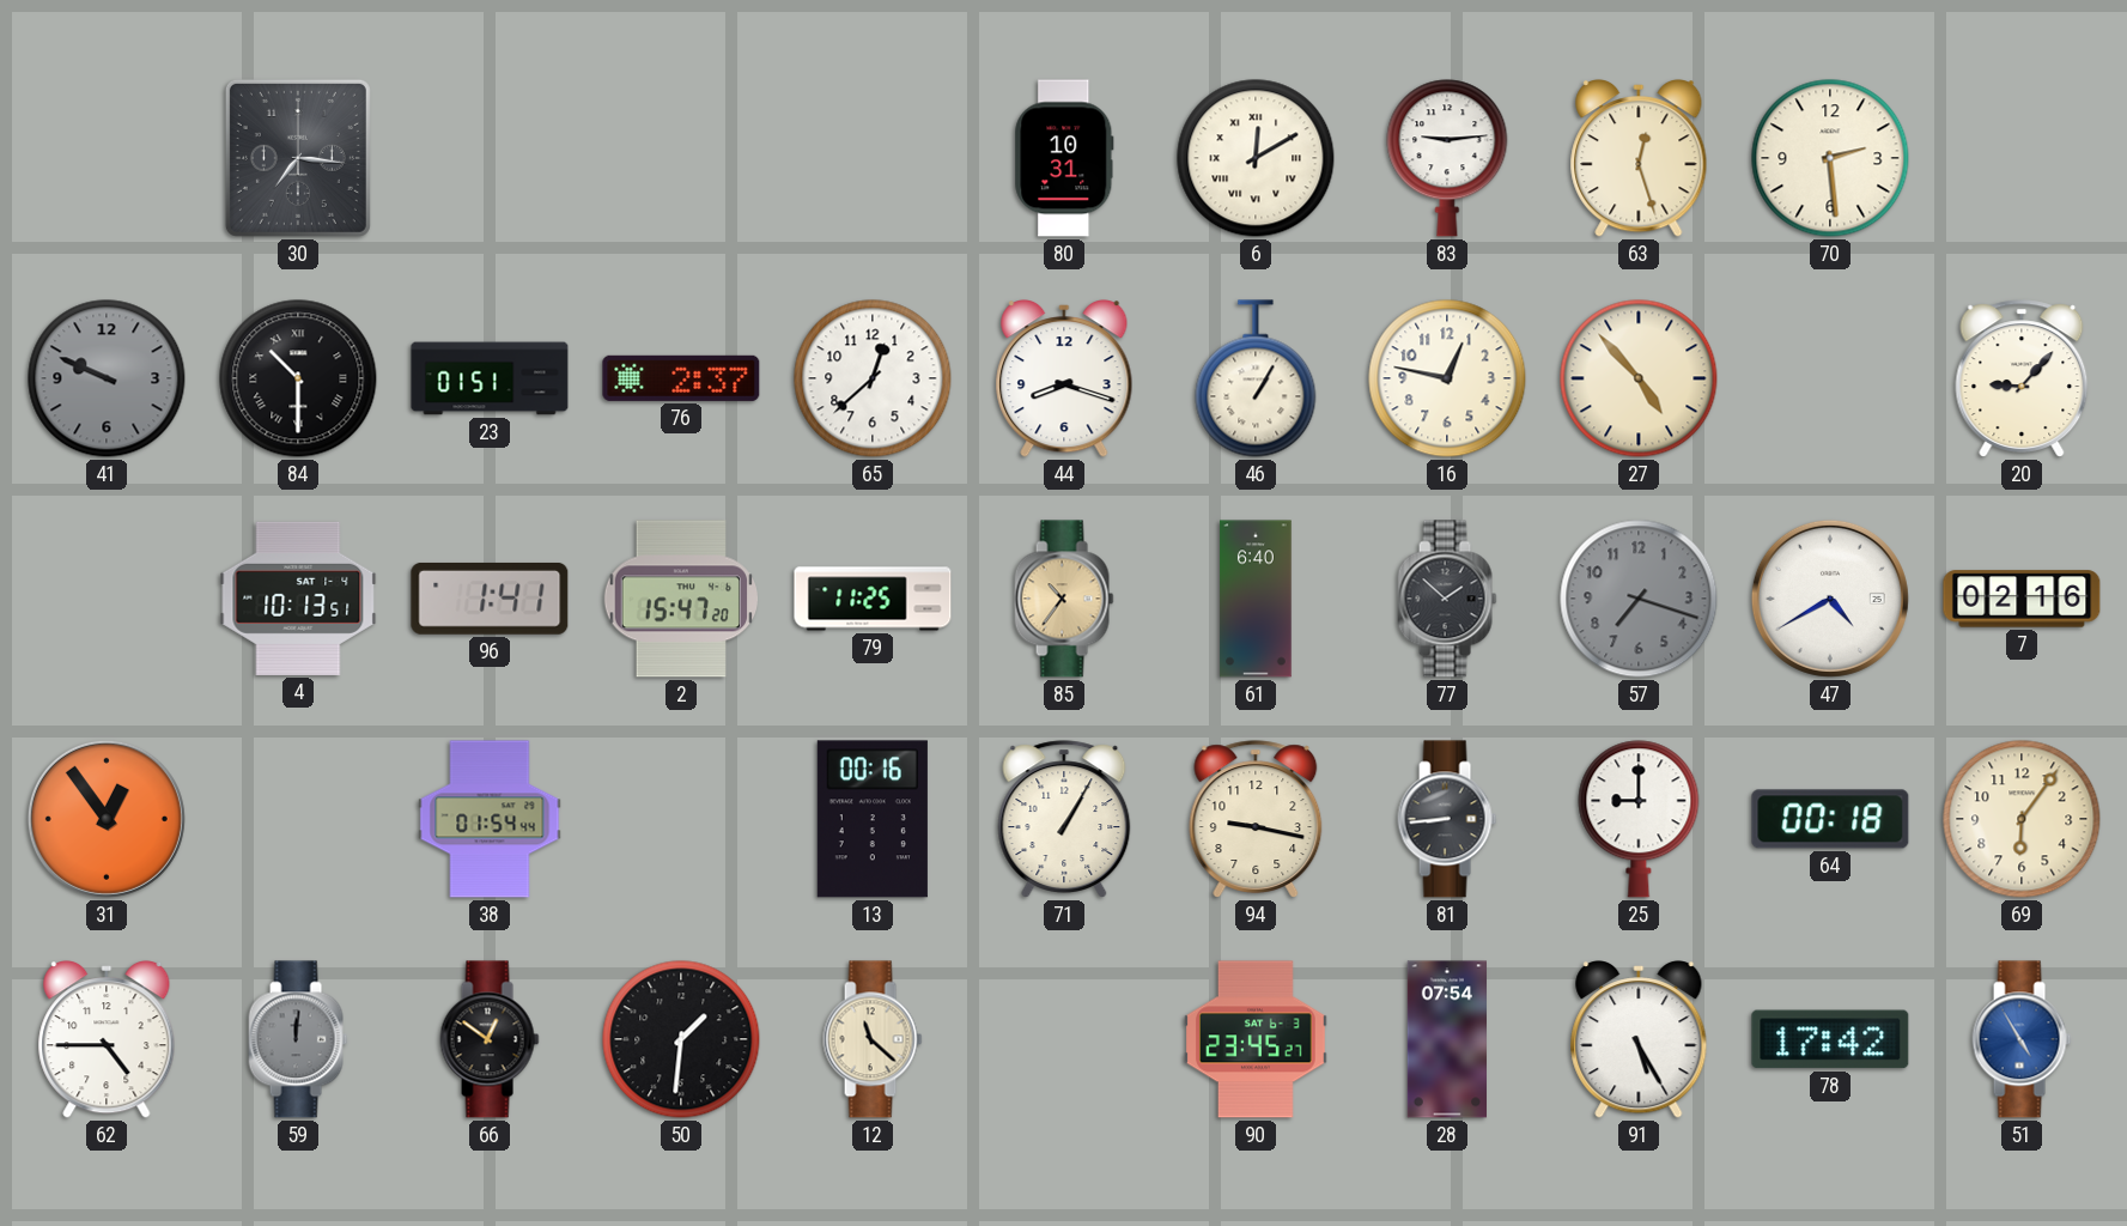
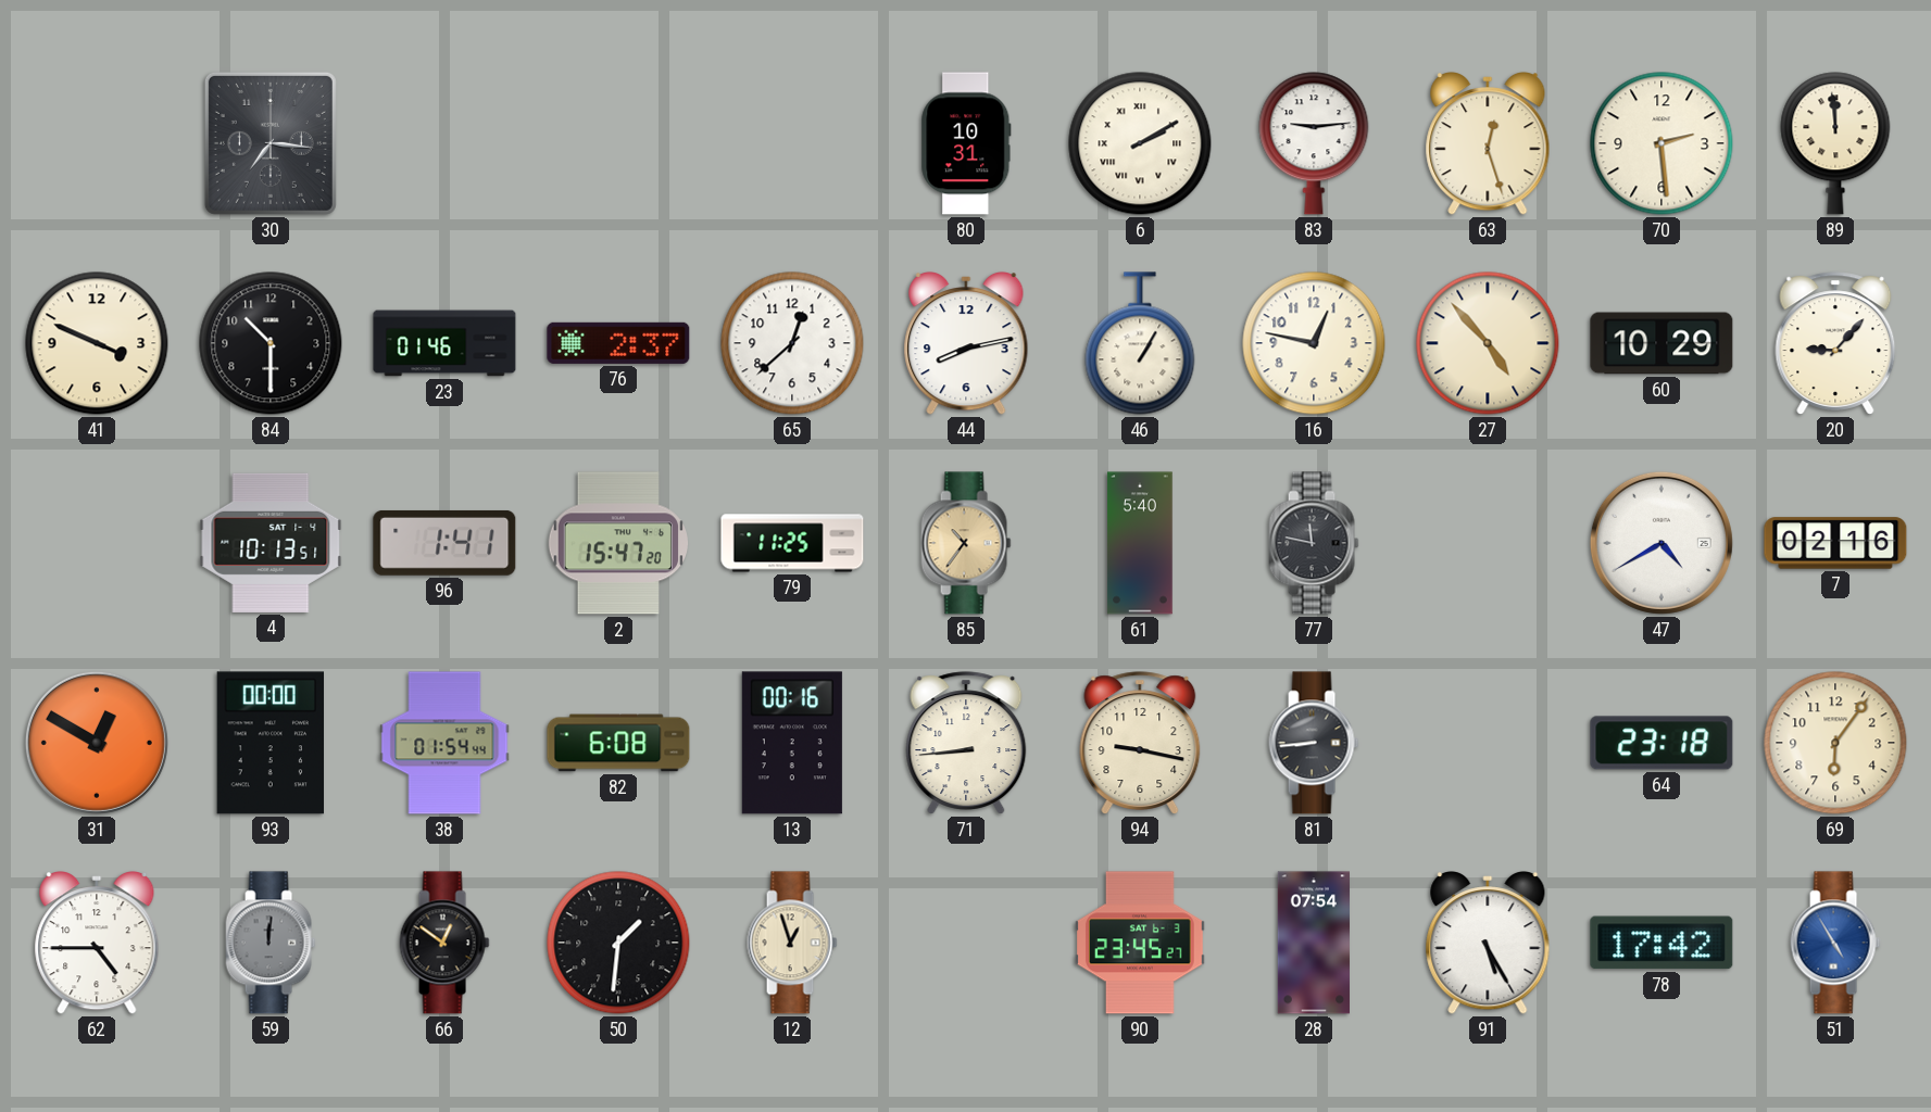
6: 12:10 -> 2:10
89: none -> 11:59
41: 9:49 -> 3:49
41 dial: grey -> cream
84 numerals: Roman -> Arabic
23: 01:51 -> 01:46
44: 8:18 -> 8:13
60: none -> 10:29
61: 6:40 -> 5:40
77: 1:52 -> 11:47
57: 7:18 -> none
31: 12:54 -> 12:50
93: none -> 00:00
82: none -> 6:08
71: 1:05 -> 8:44
25: 9:00 -> none
64: 00:18 -> 23:18
12: 11:22 -> 12:57
